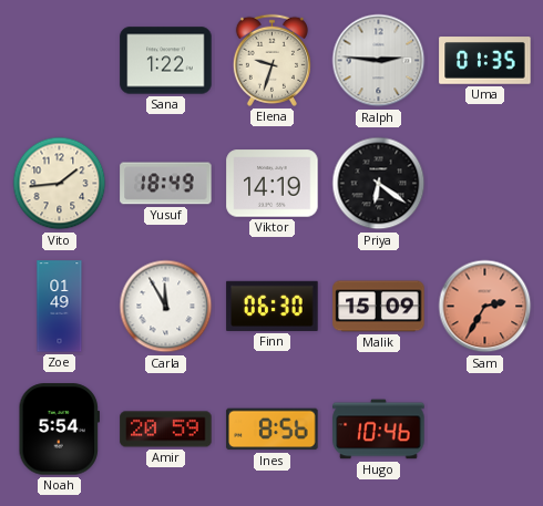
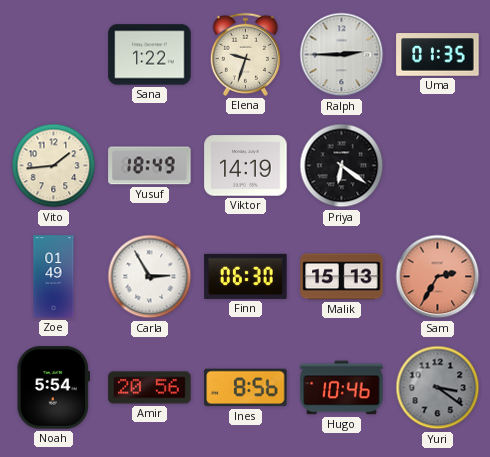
Ralph: 2:46 -> 2:45
Carla: 11:55 -> 2:55
Malik: 15:09 -> 15:13
Amir: 20:59 -> 20:56
Yuri: none -> 3:21
